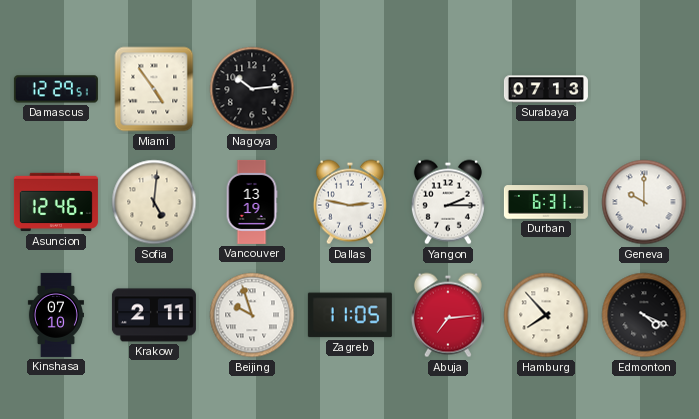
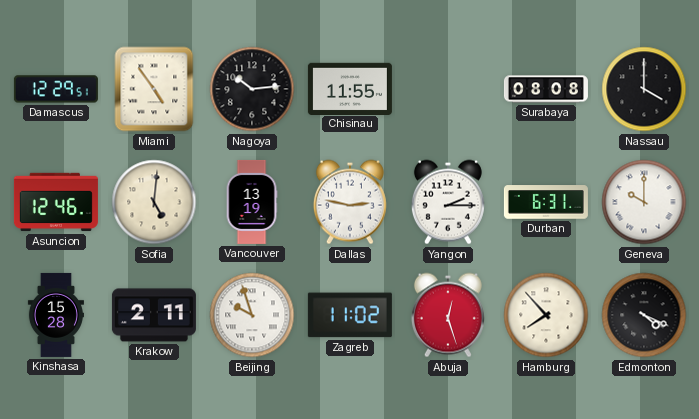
Chisinau: none -> 11:55
Surabaya: 07:13 -> 08:08
Nassau: none -> 4:00
Kinshasa: 07:10 -> 15:28
Zagreb: 11:05 -> 11:02
Abuja: 7:14 -> 12:27
